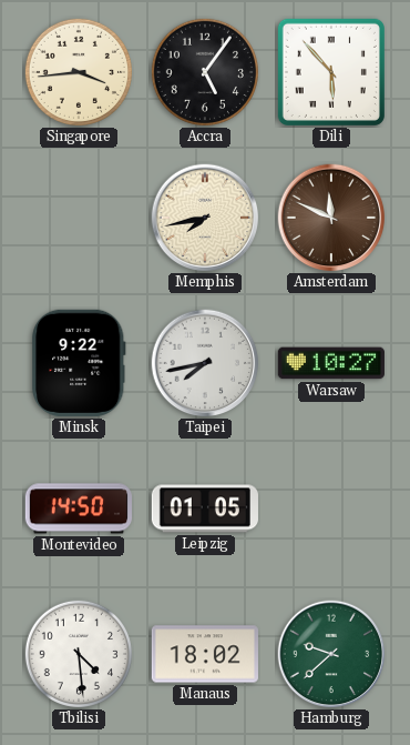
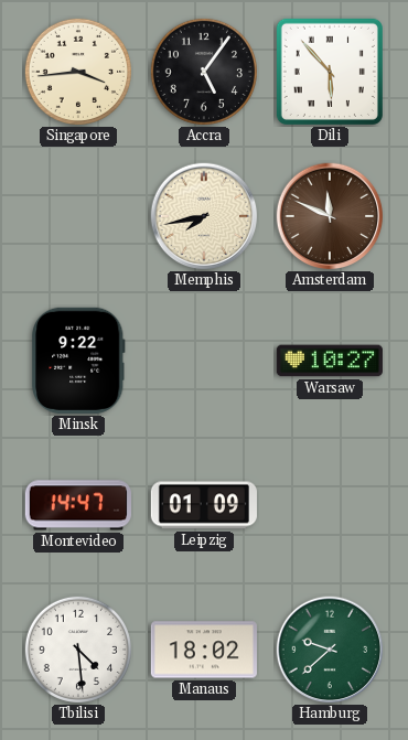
Taipei: 7:43 -> none
Montevideo: 14:50 -> 14:47
Leipzig: 01:05 -> 01:09
